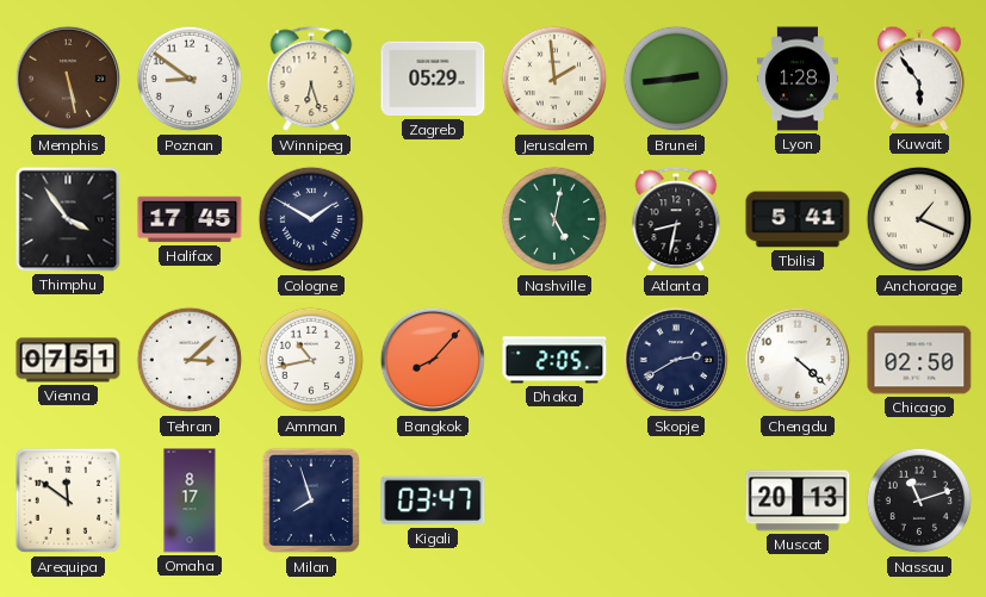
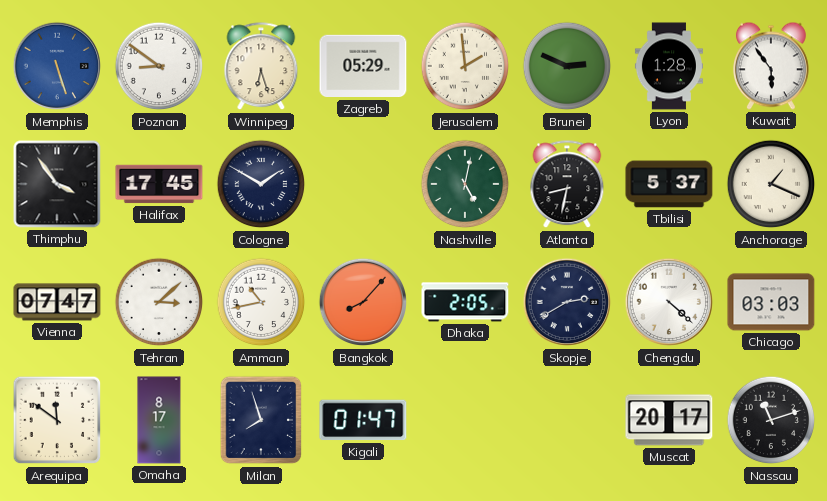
Memphis: 5:28 -> 5:27
Memphis dial: brown -> blue
Brunei: 2:44 -> 2:49
Tbilisi: 5:41 -> 5:37
Vienna: 07:51 -> 07:47
Chicago: 02:50 -> 03:03
Kigali: 03:47 -> 01:47
Muscat: 20:13 -> 20:17
